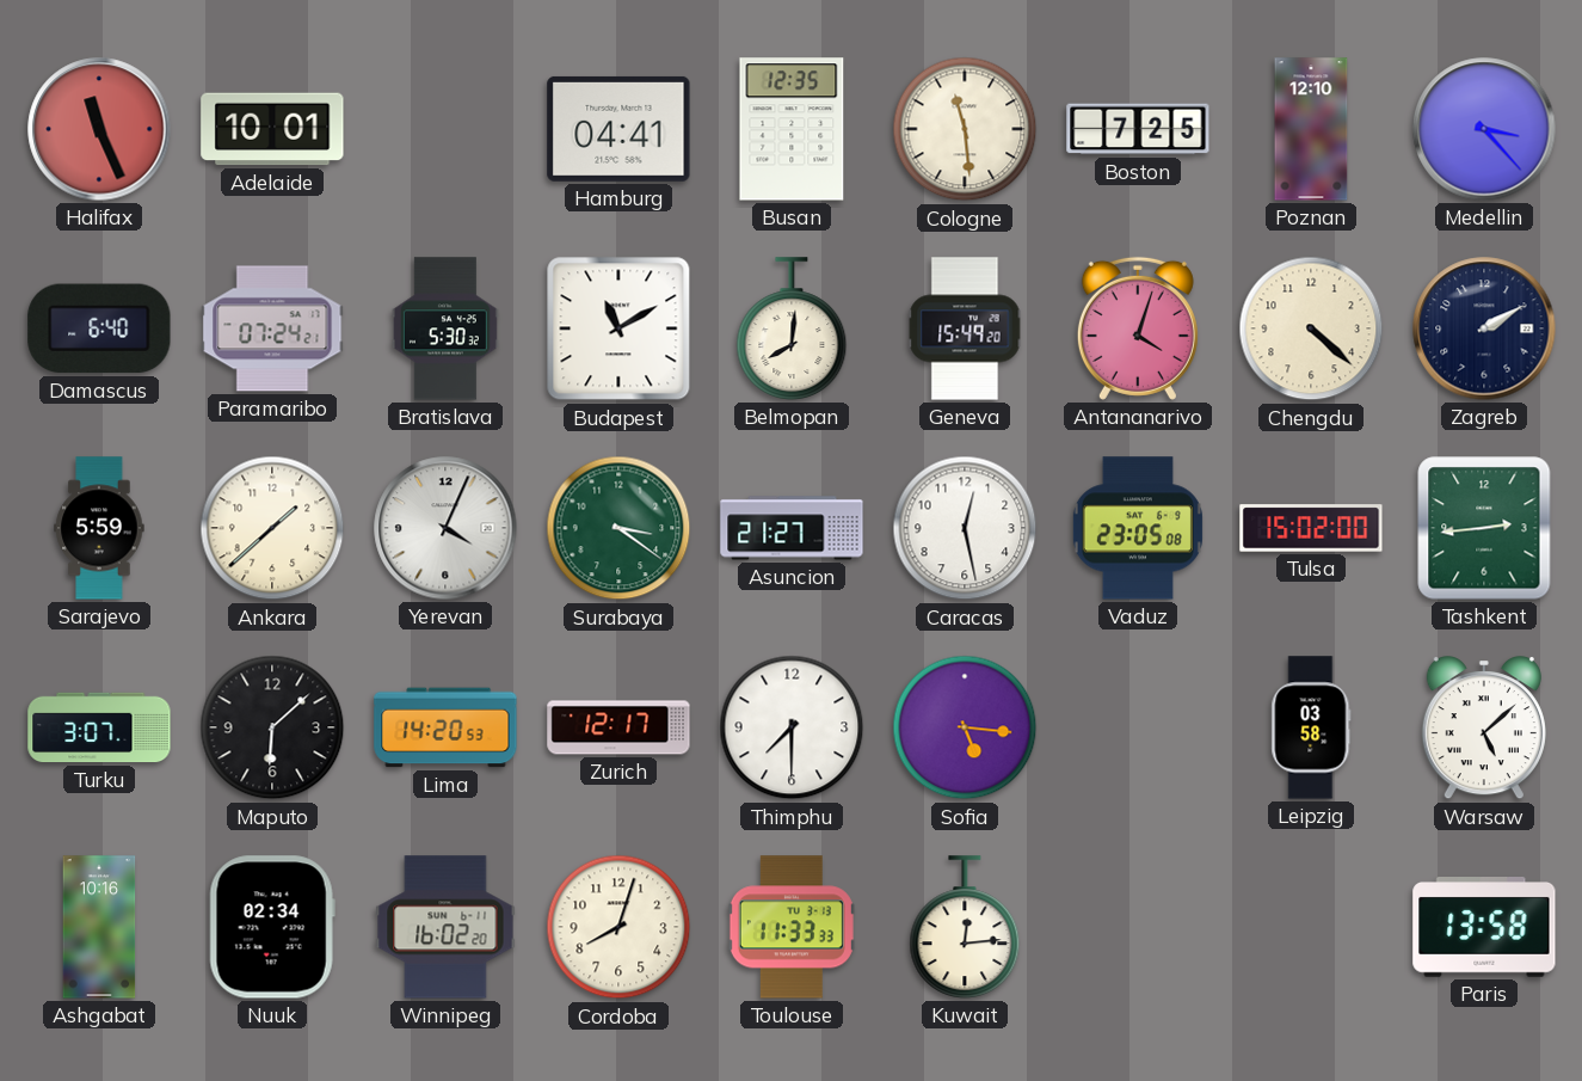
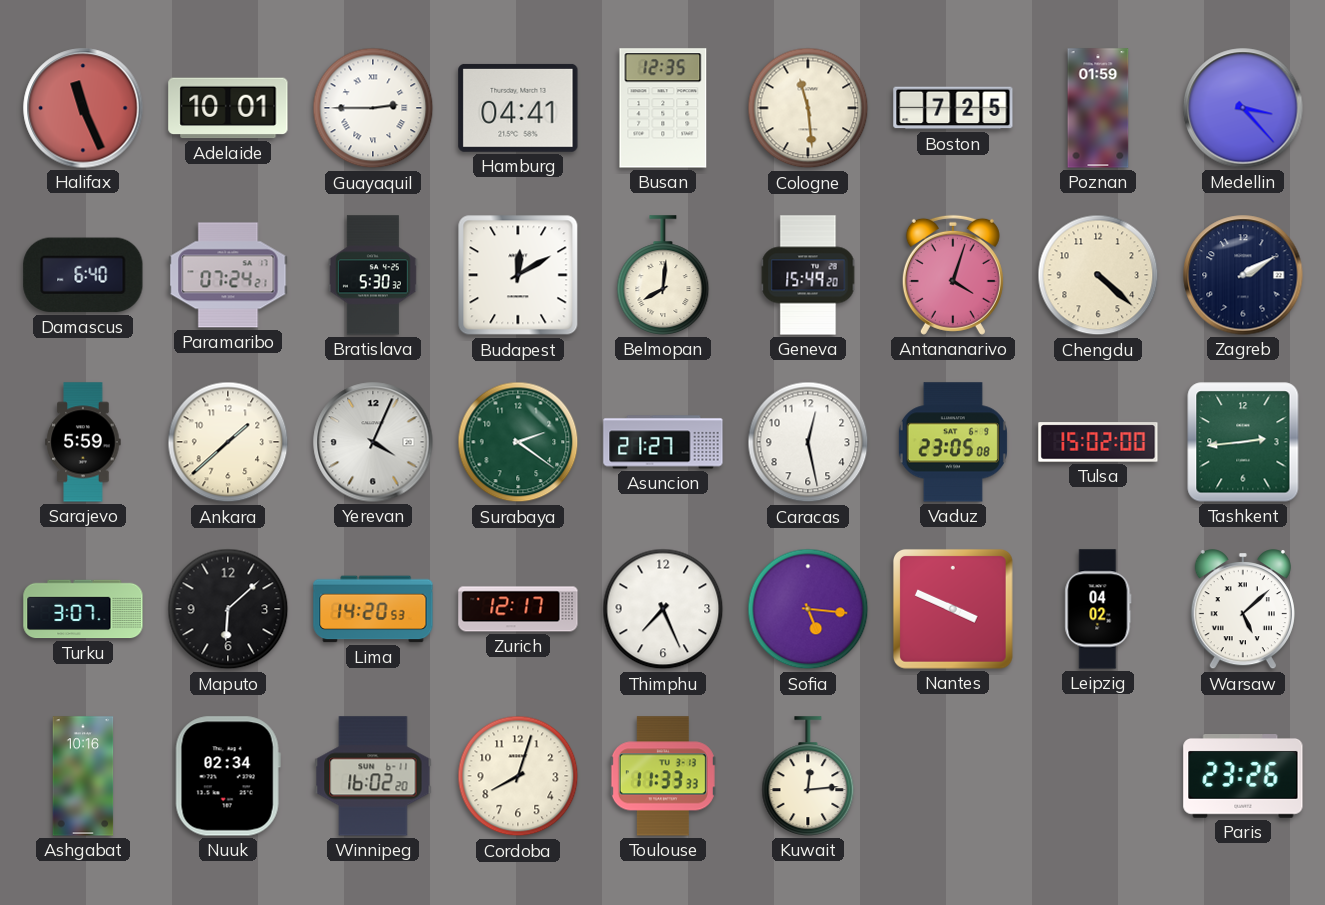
Guayaquil: none -> 2:45
Poznan: 12:10 -> 01:59
Budapest: 11:10 -> 12:10
Surabaya: 3:21 -> 2:21
Thimphu: 7:30 -> 7:26
Nantes: none -> 3:49
Leipzig: 03:58 -> 04:02
Paris: 13:58 -> 23:26
